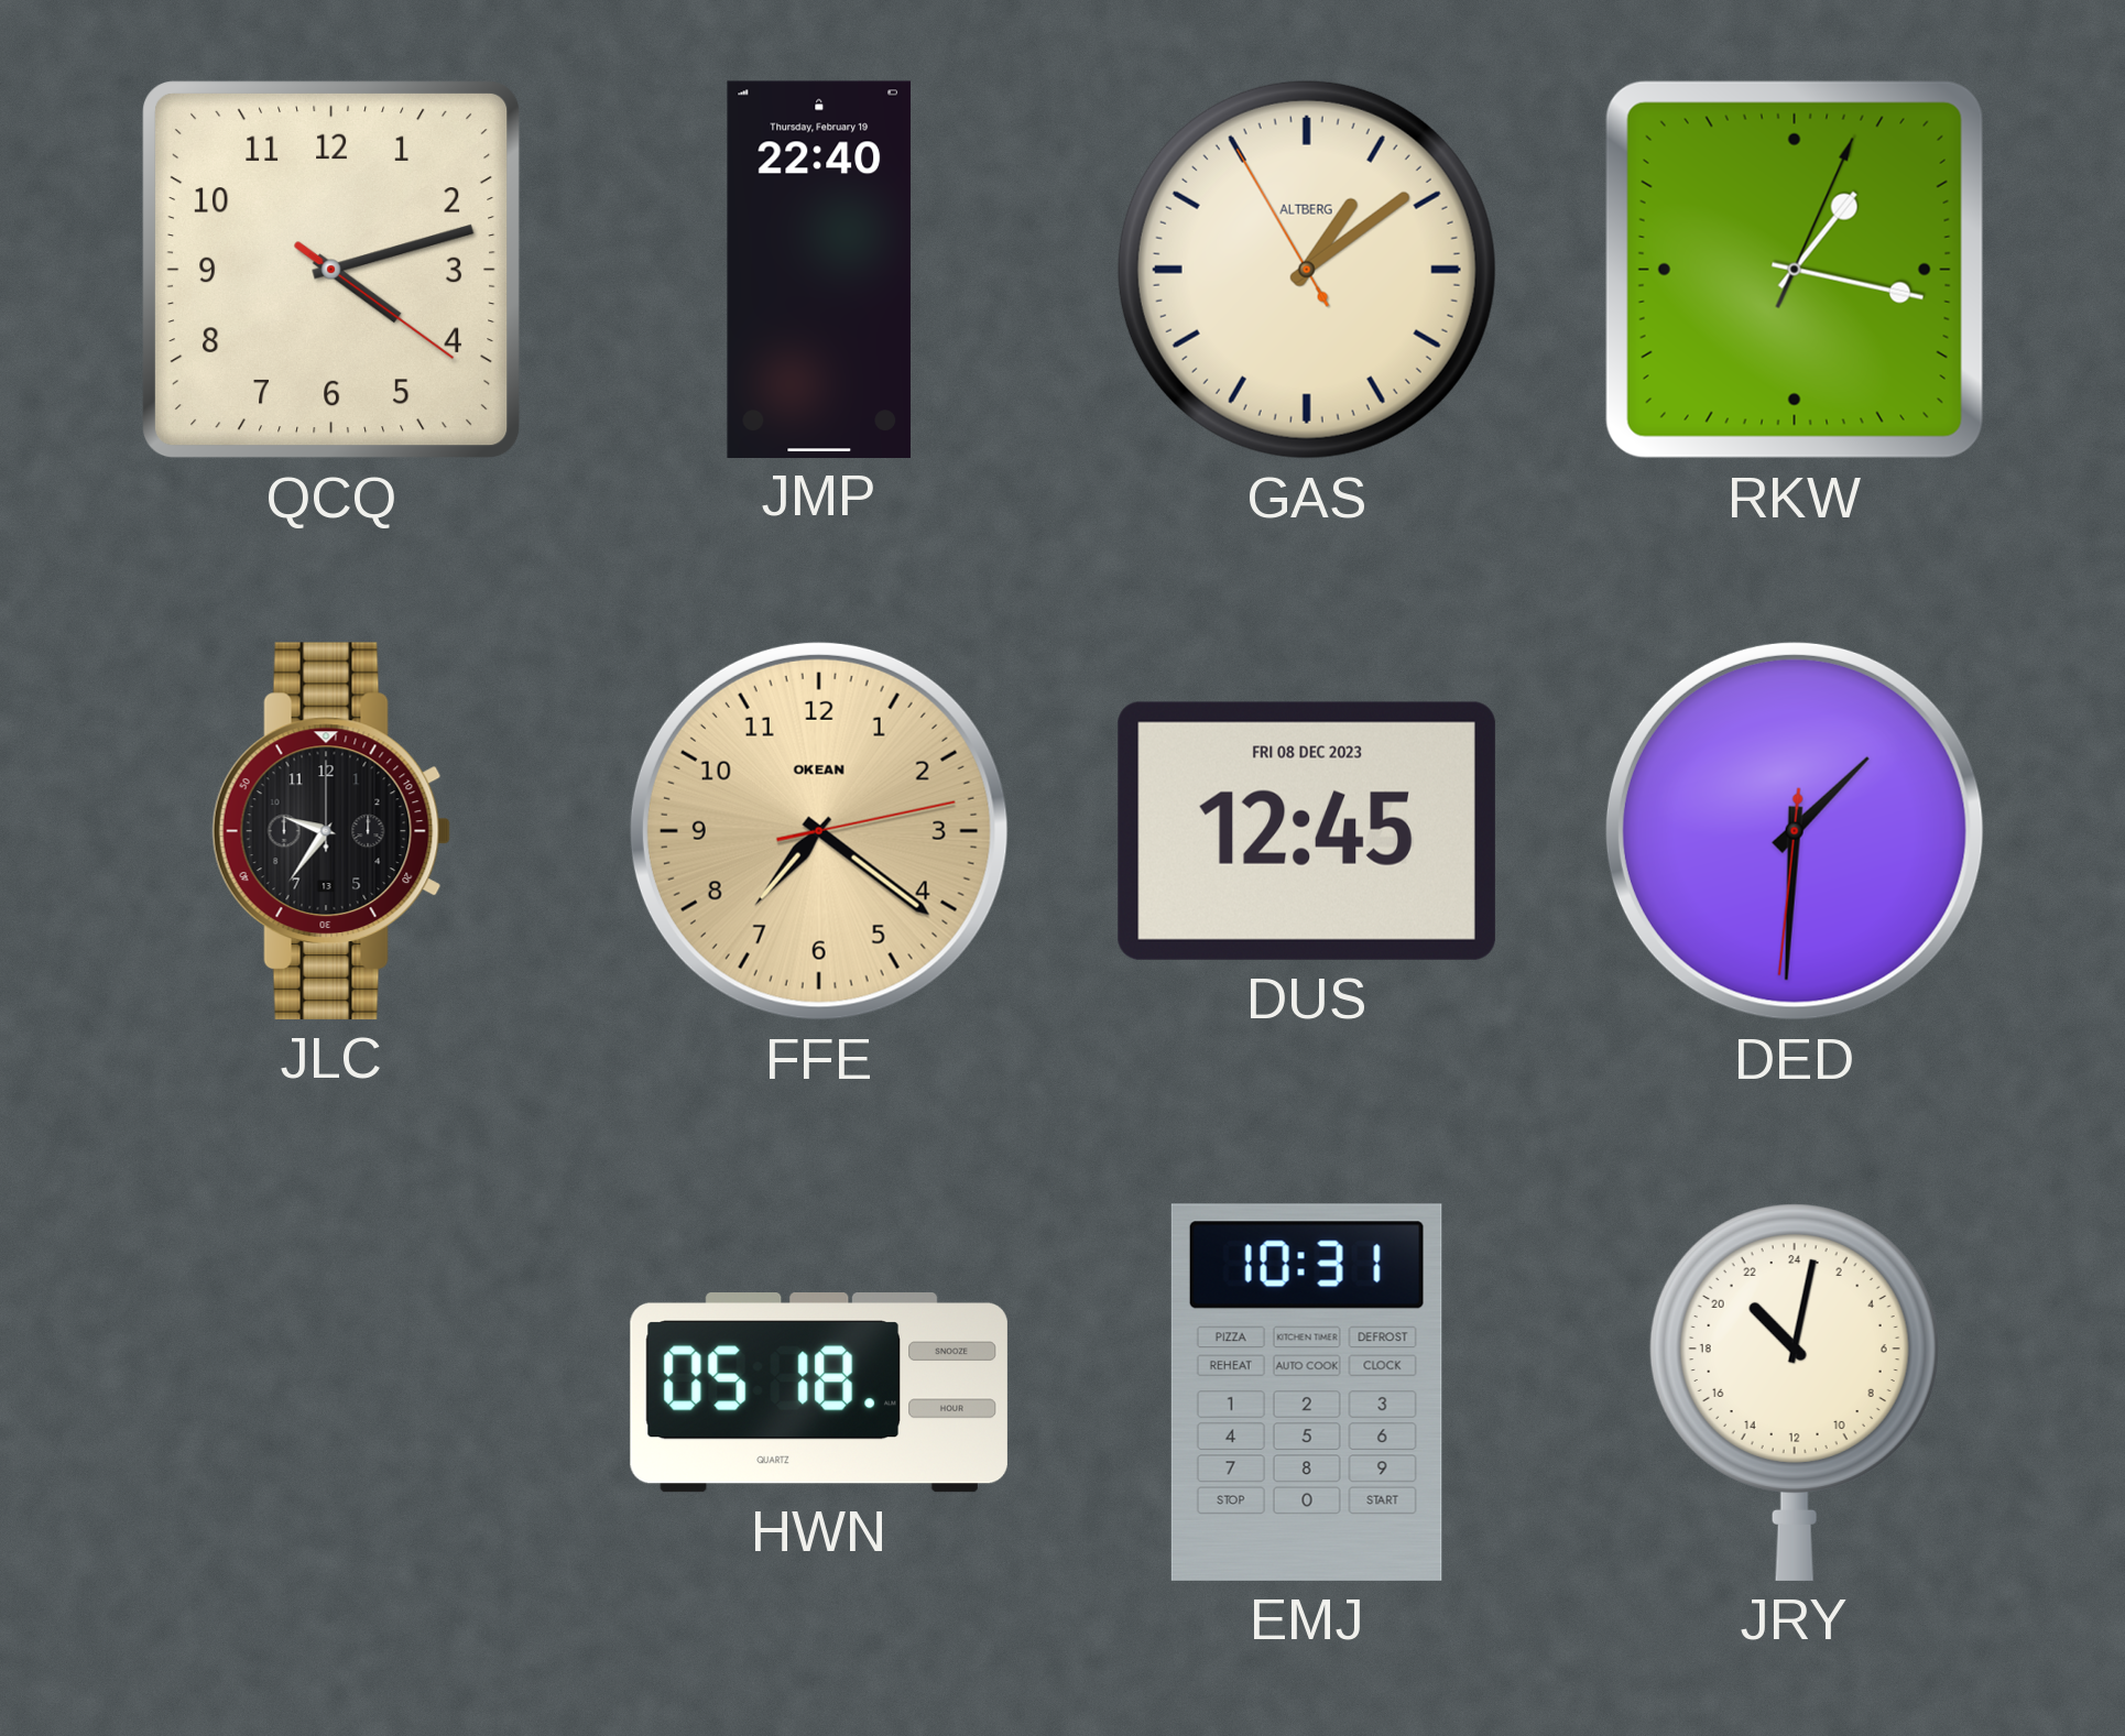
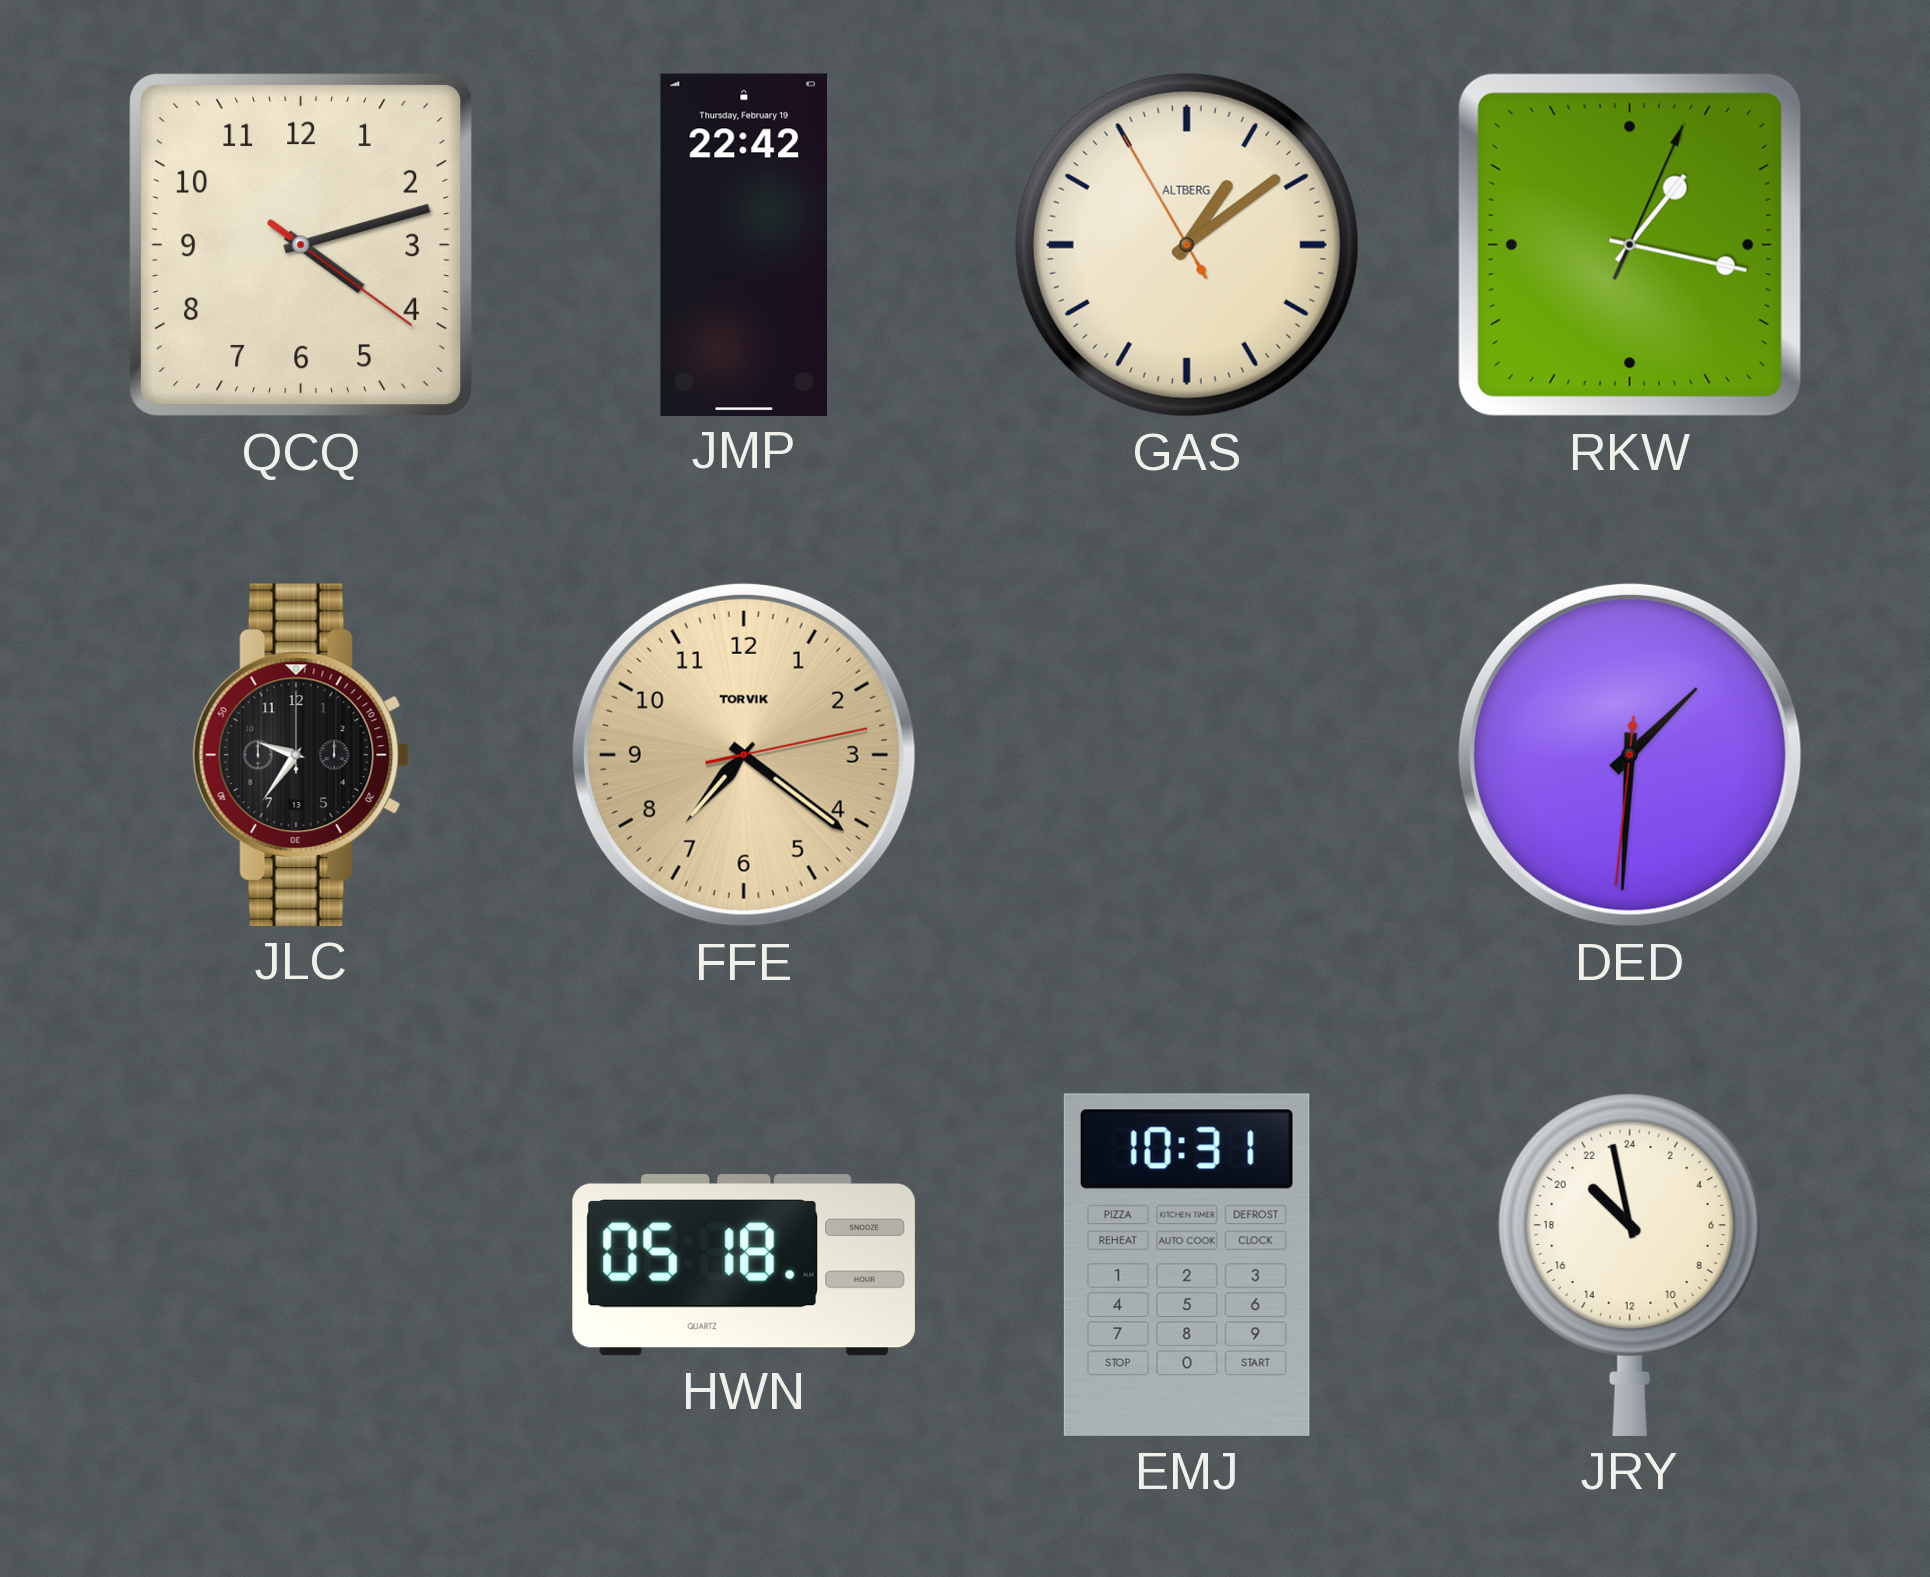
JMP: 22:40 -> 22:42
FFE brand: OKEAN -> TORVIK
DUS: 12:45 -> none
JRY: 21:02 -> 20:58
